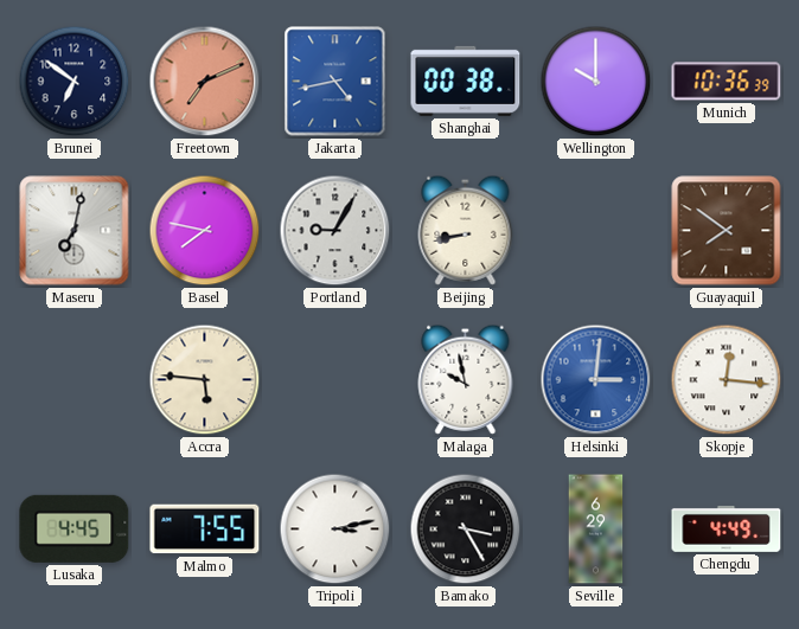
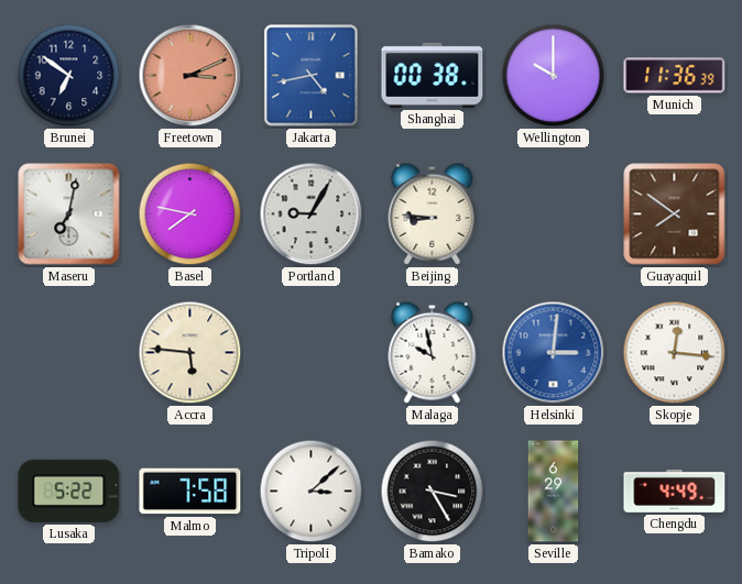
Freetown: 7:11 -> 3:11
Munich: 10:36 -> 11:36
Beijing: 8:43 -> 8:46
Lusaka: 4:45 -> 5:22
Malmo: 7:55 -> 7:58
Tripoli: 3:13 -> 3:08
